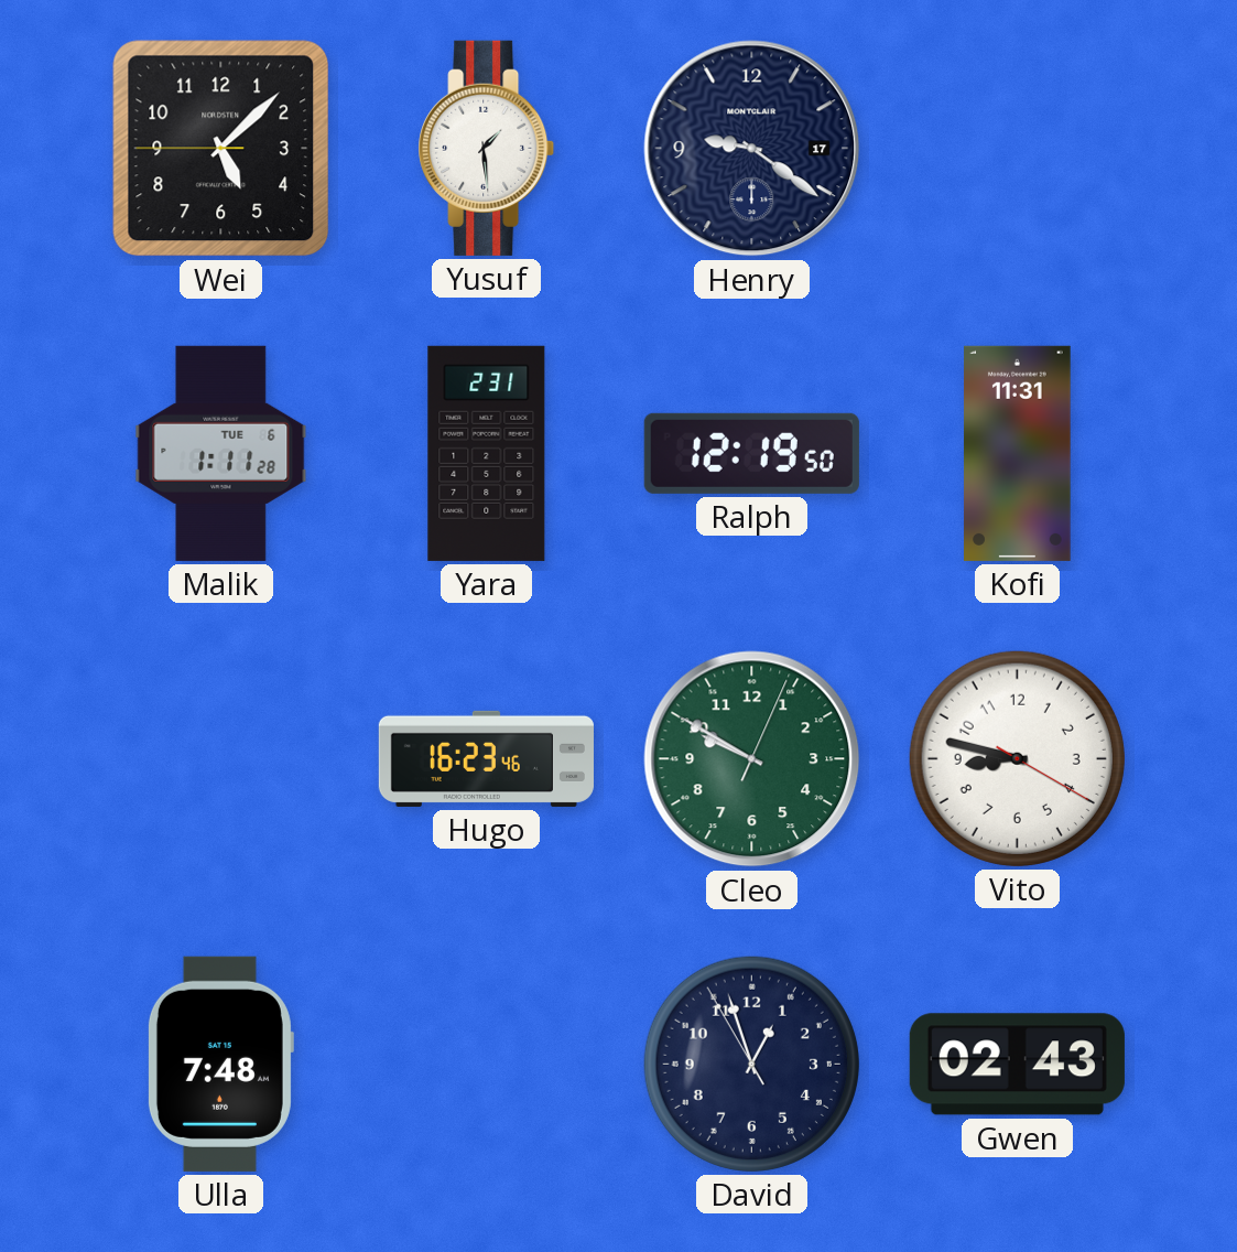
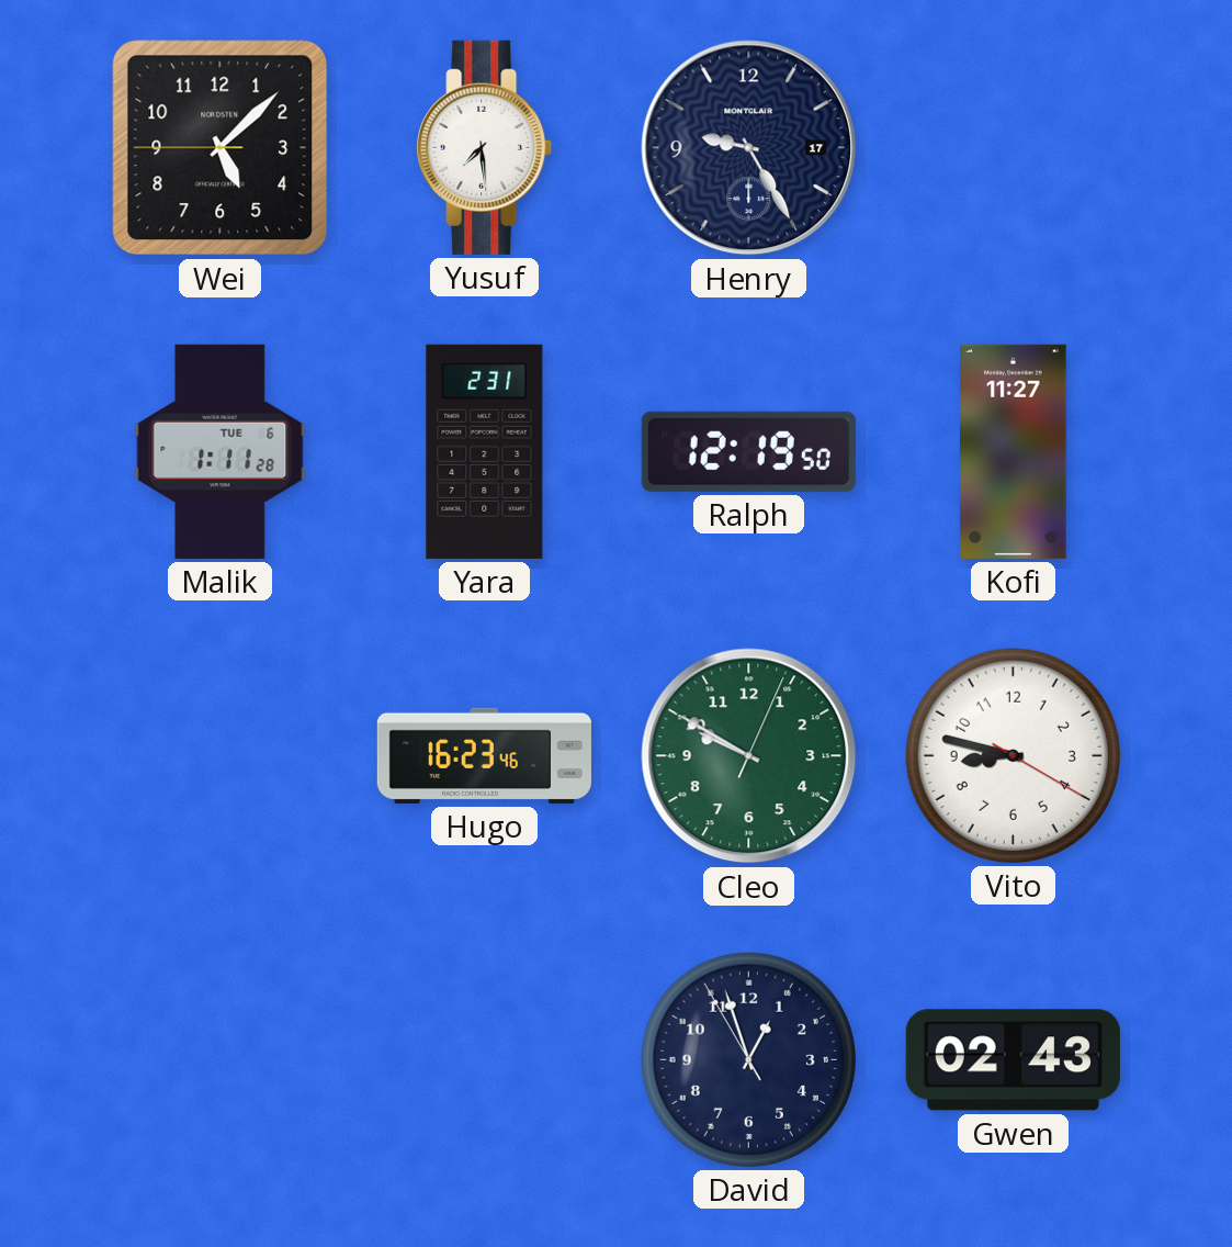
Yusuf: 1:29 -> 7:29
Henry: 9:21 -> 9:25
Kofi: 11:31 -> 11:27
Ulla: 7:48 -> none
